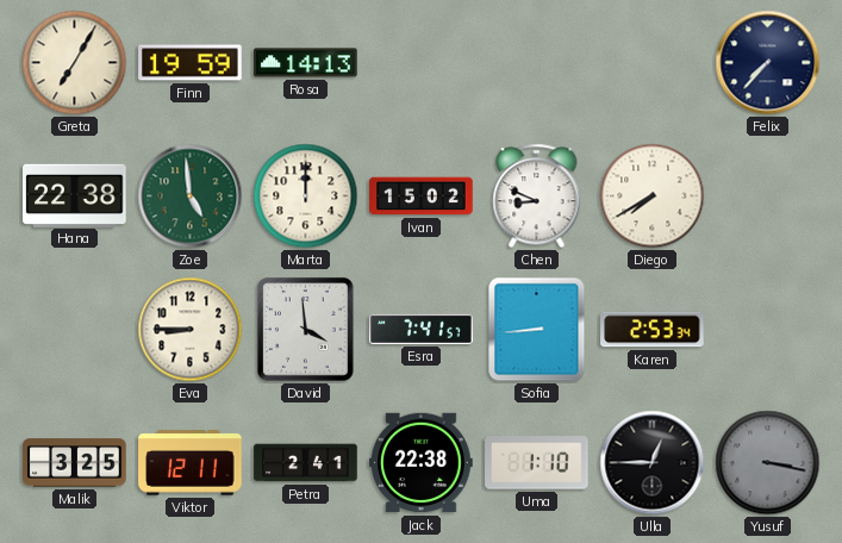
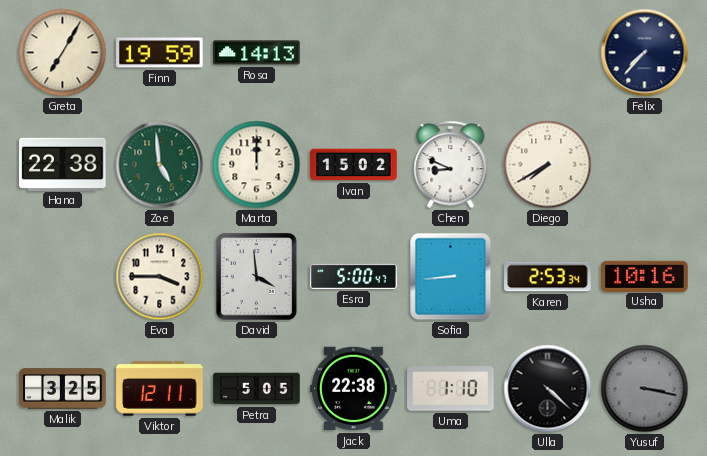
Eva: 8:45 -> 3:45
Esra: 7:41 -> 5:00
Usha: none -> 10:16
Petra: 2:41 -> 5:05
Ulla: 12:45 -> 4:22
